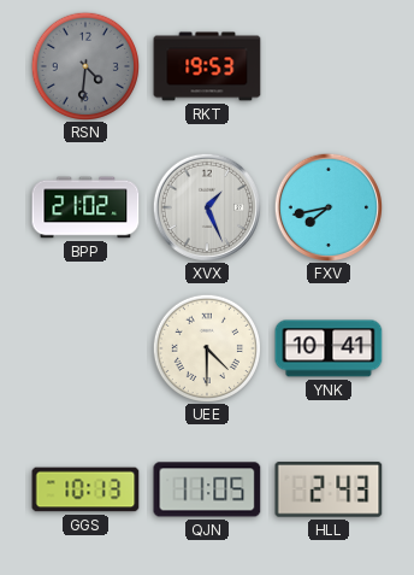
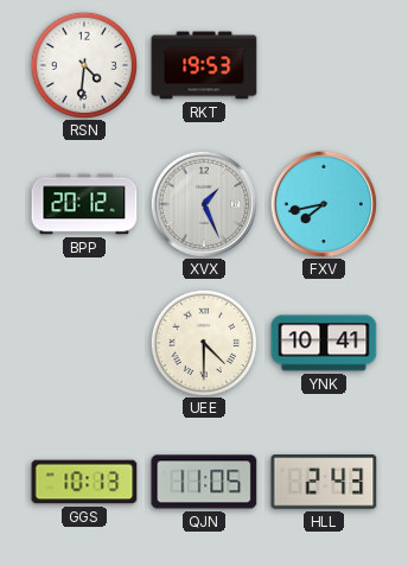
RSN dial: grey -> white
BPP: 21:02 -> 20:12
